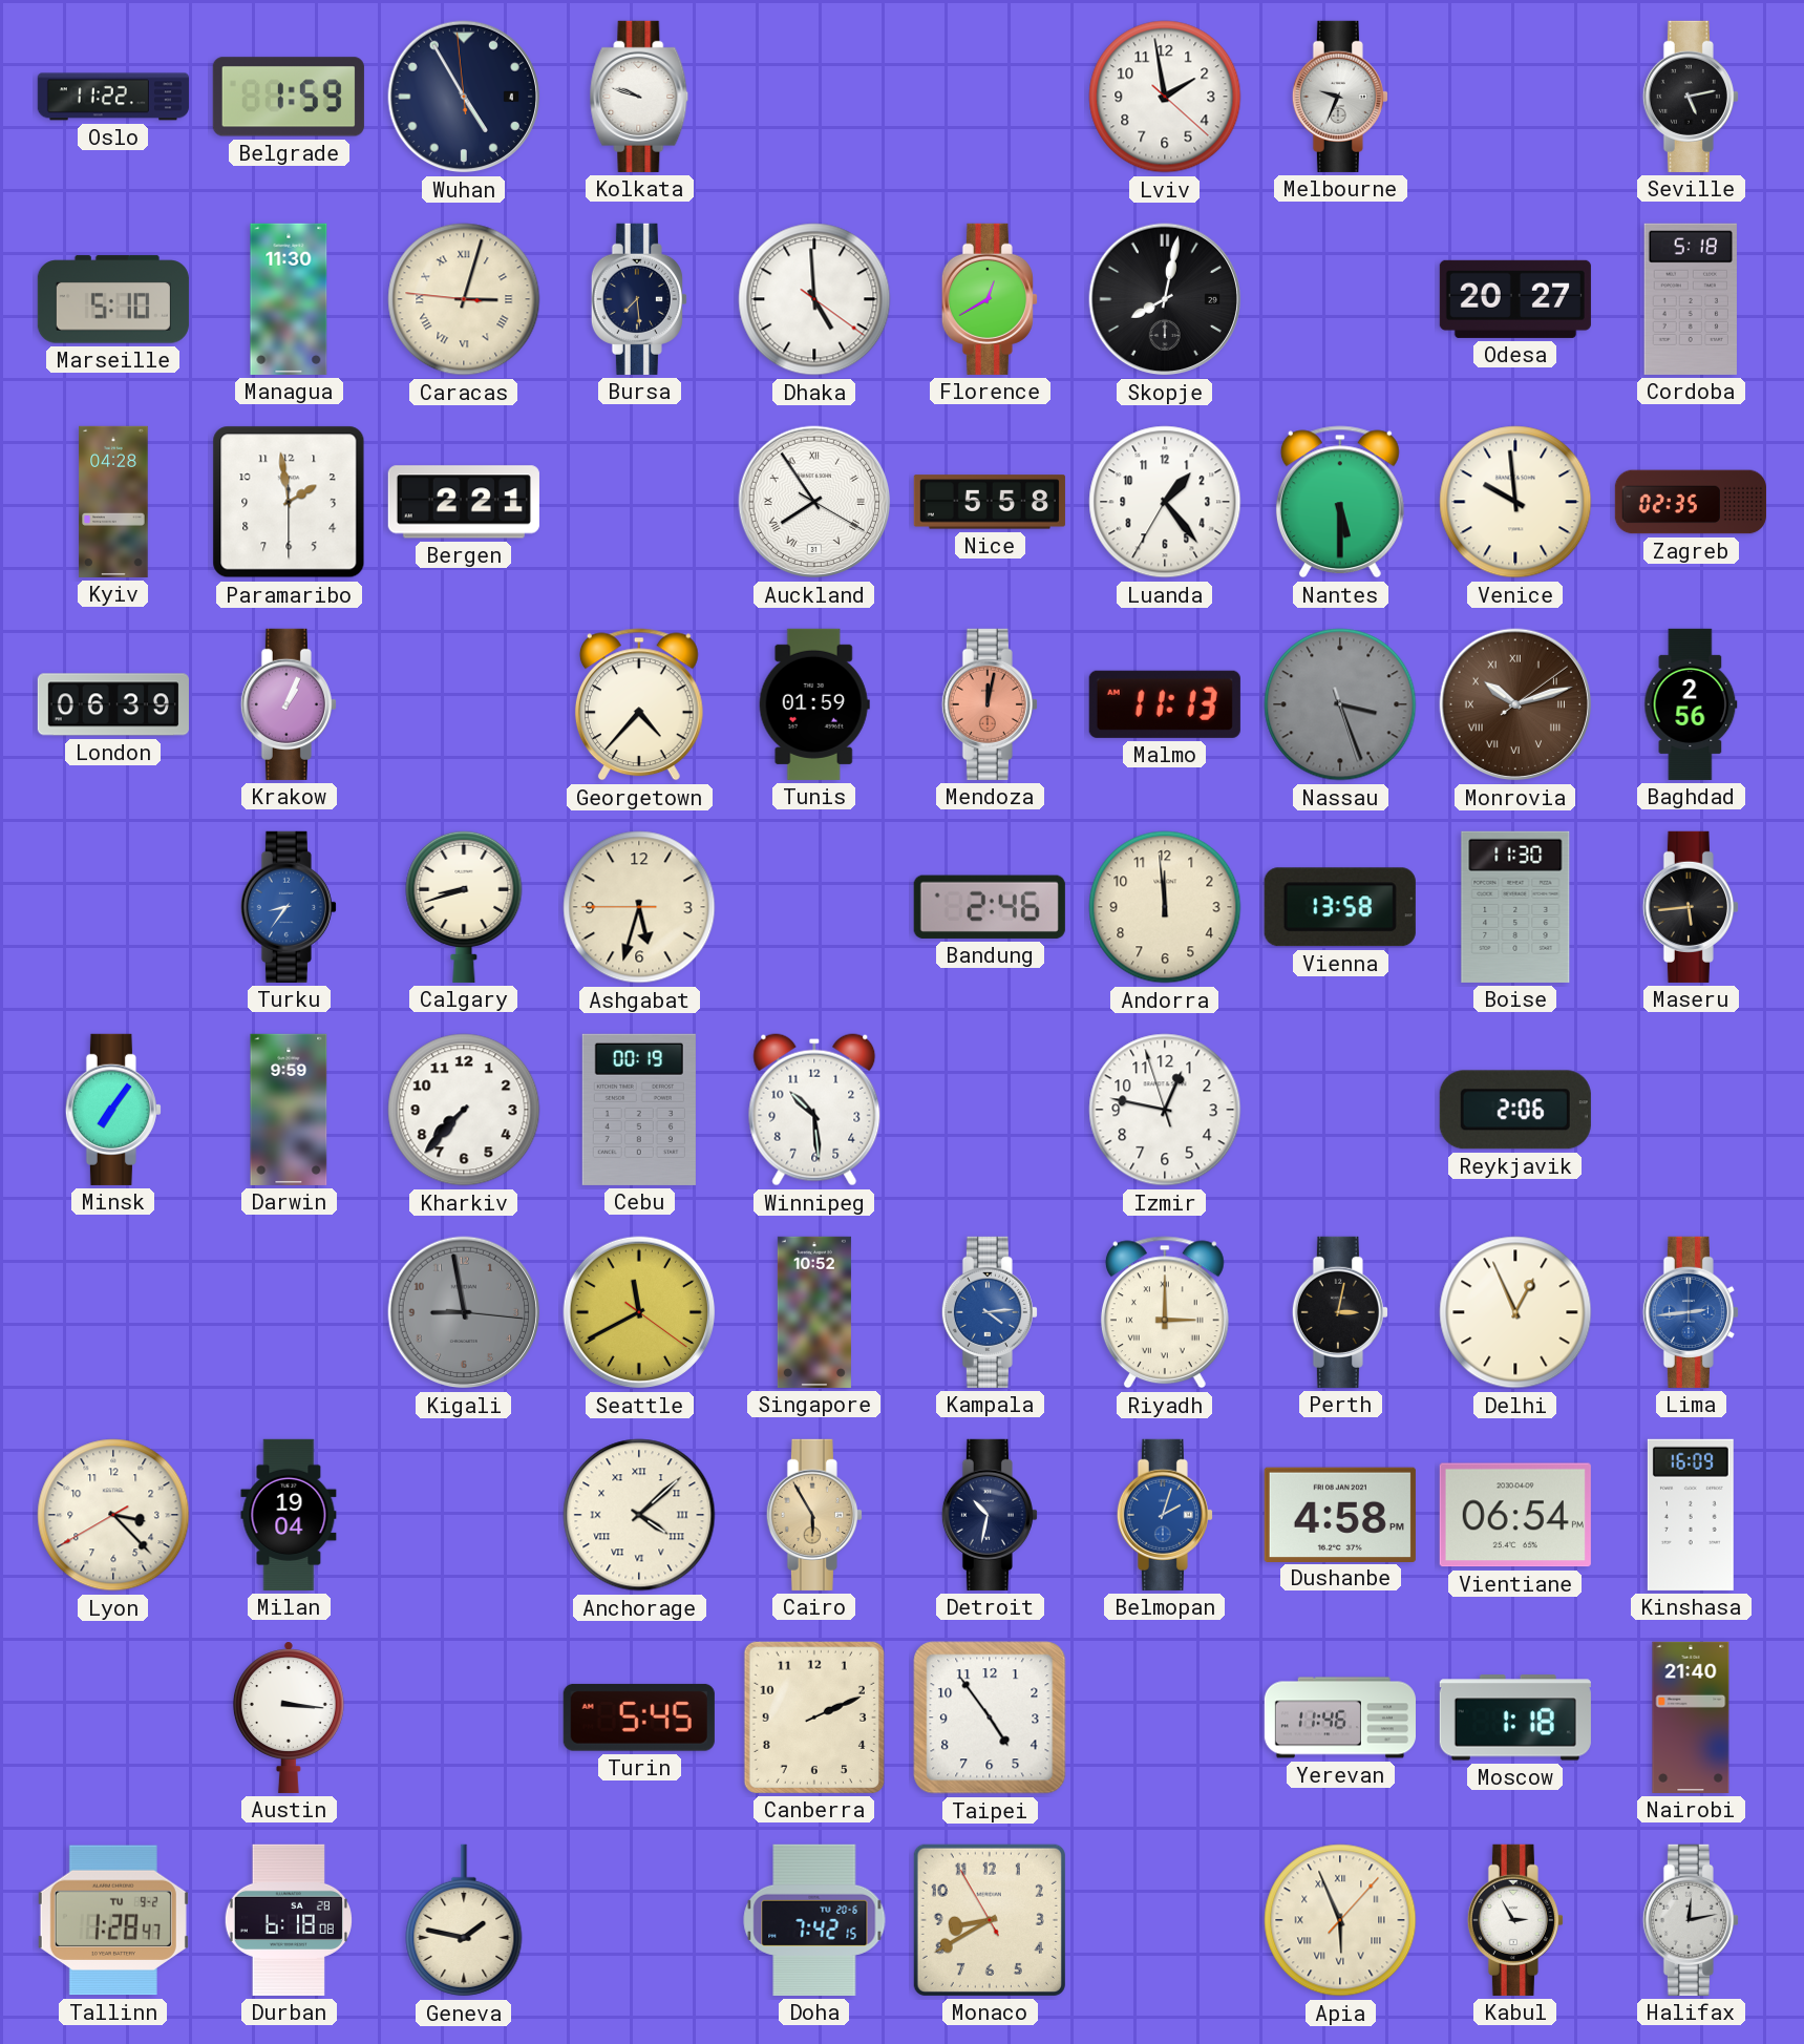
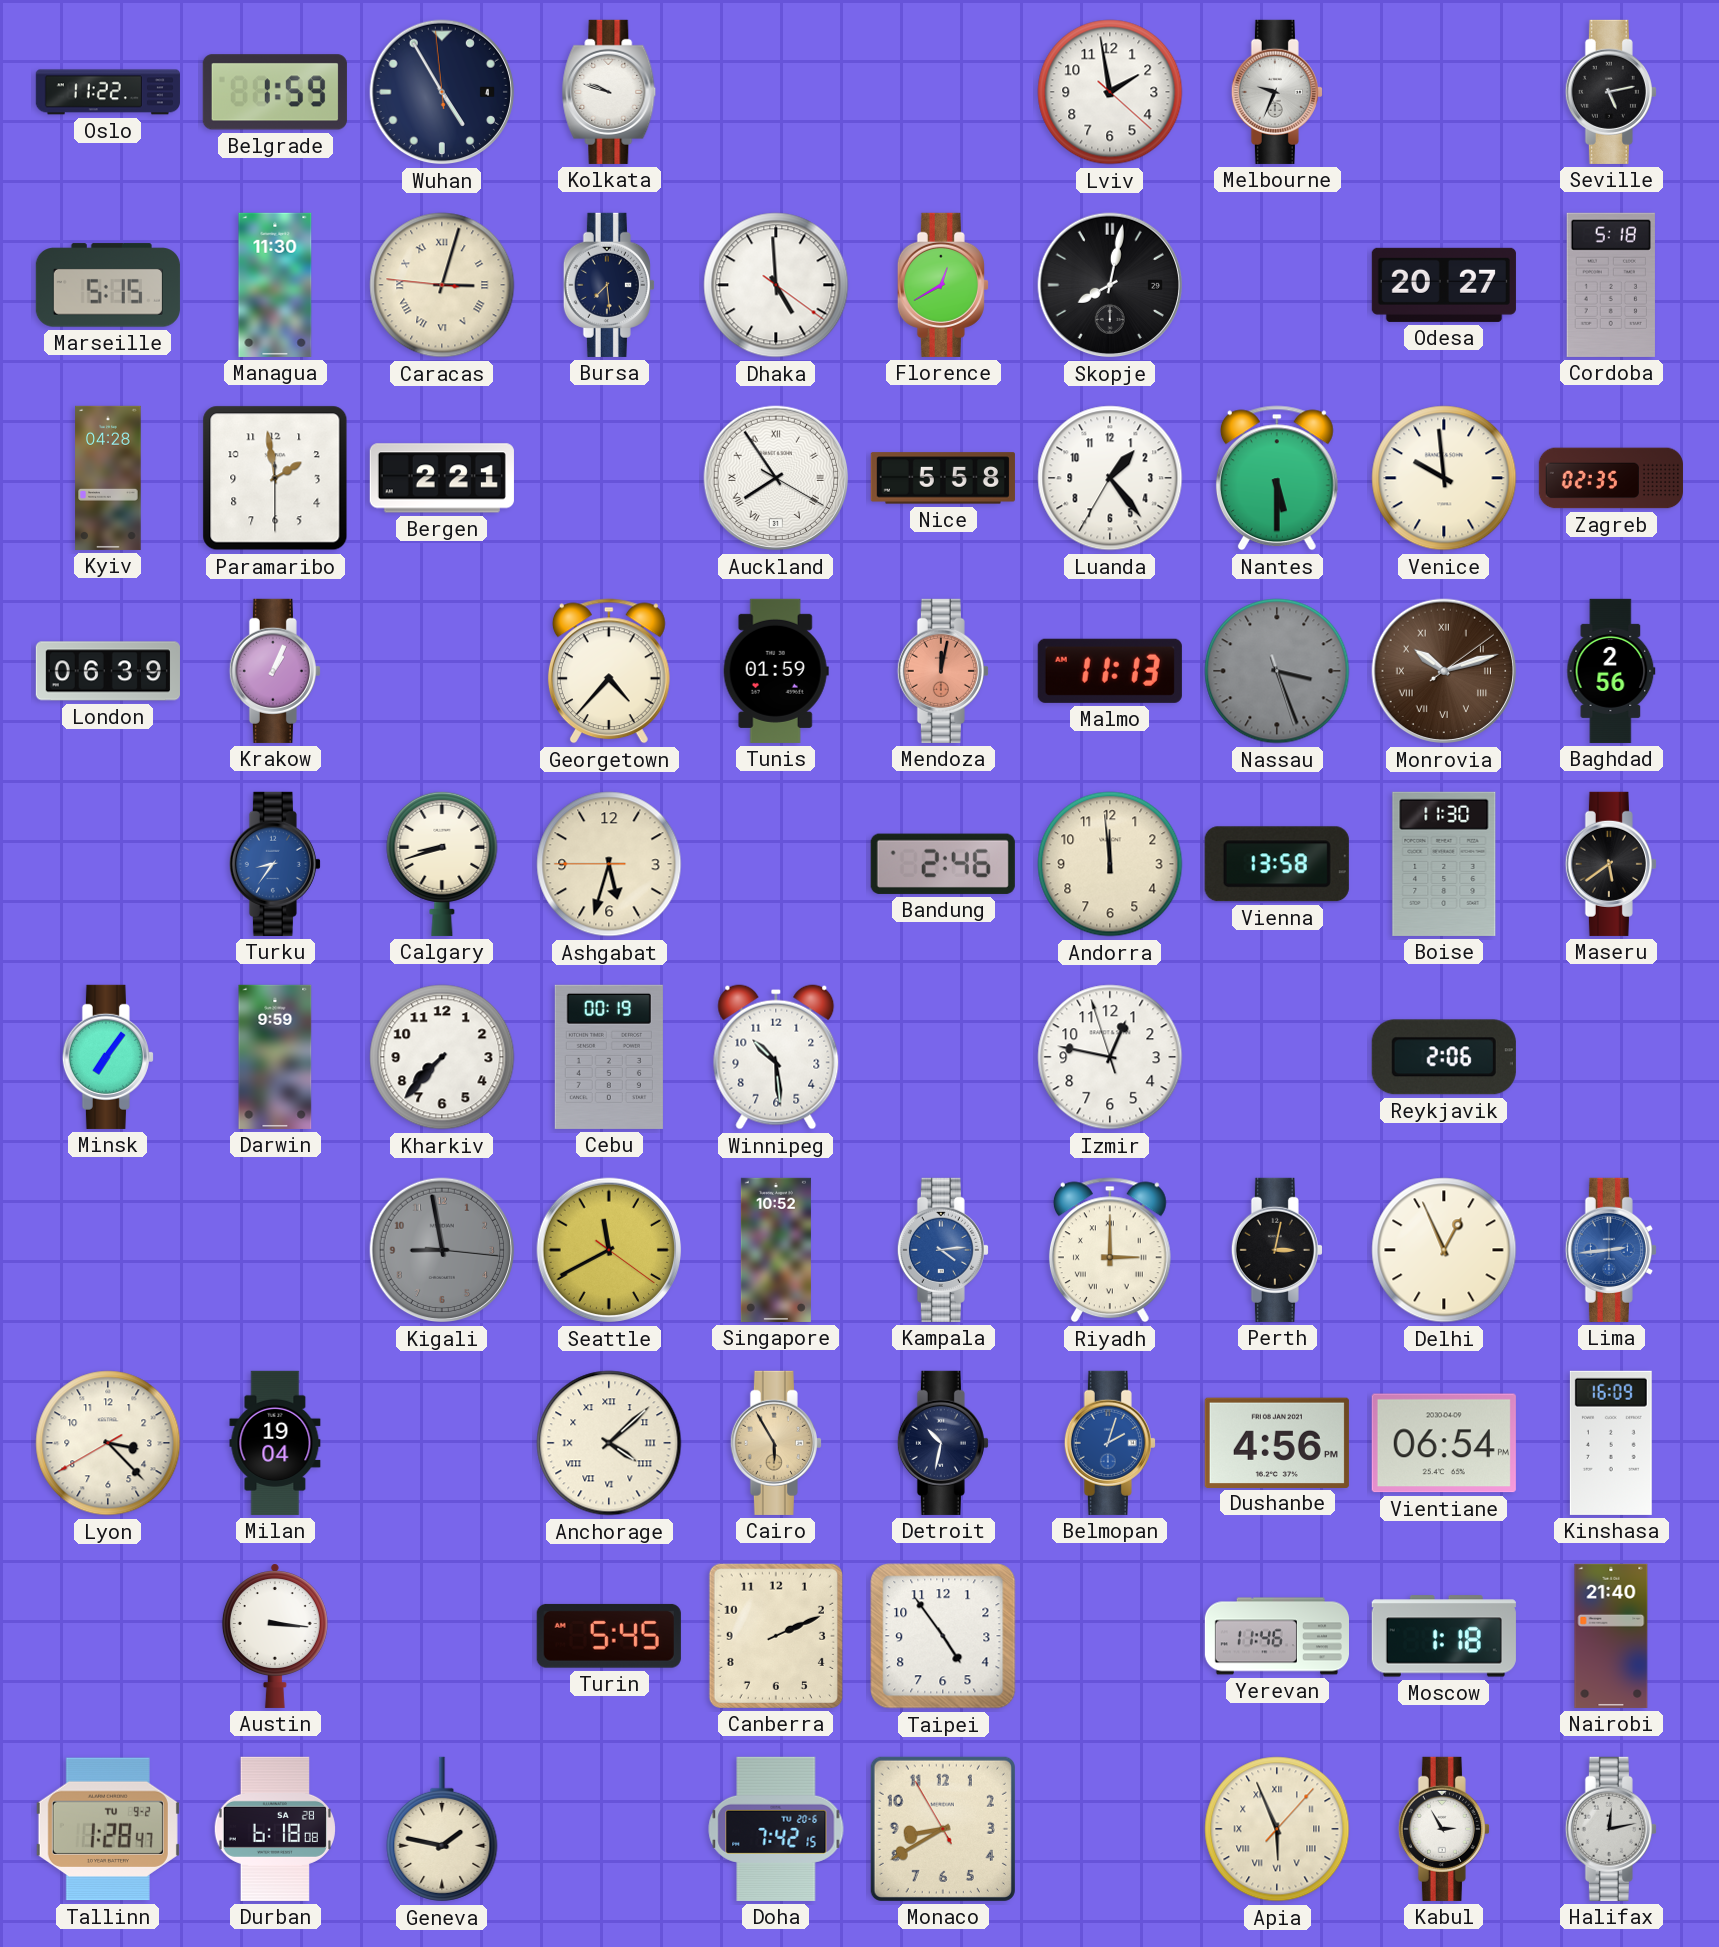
Marseille: 5:10 -> 5:15
Maseru: 5:44 -> 5:39
Dushanbe: 4:58 -> 4:56
